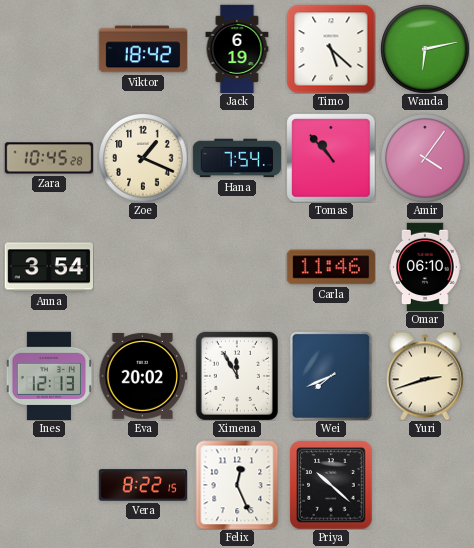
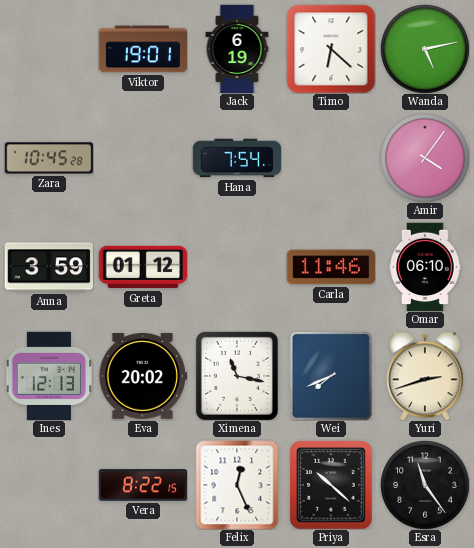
Viktor: 18:42 -> 19:01
Timo: 5:22 -> 6:22
Wanda: 6:13 -> 5:13
Zoe: 1:19 -> none
Tomas: 10:53 -> none
Anna: 3:54 -> 3:59
Greta: none -> 01:12
Ximena: 11:55 -> 11:17
Esra: none -> 11:24
